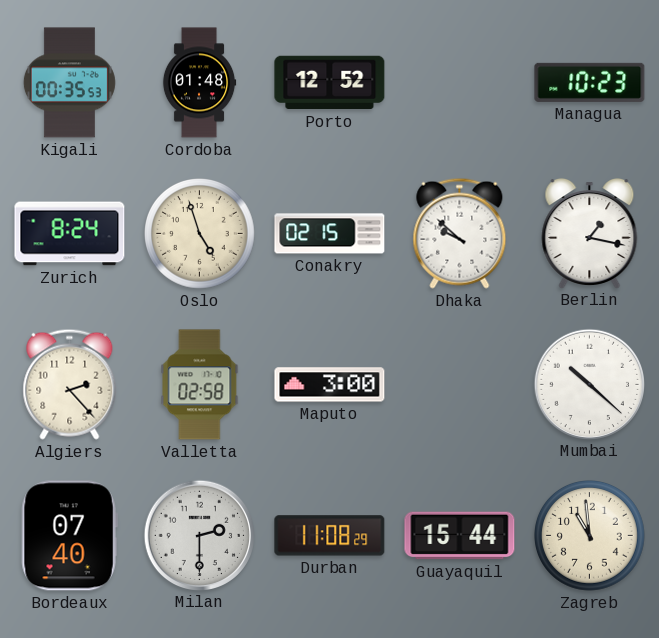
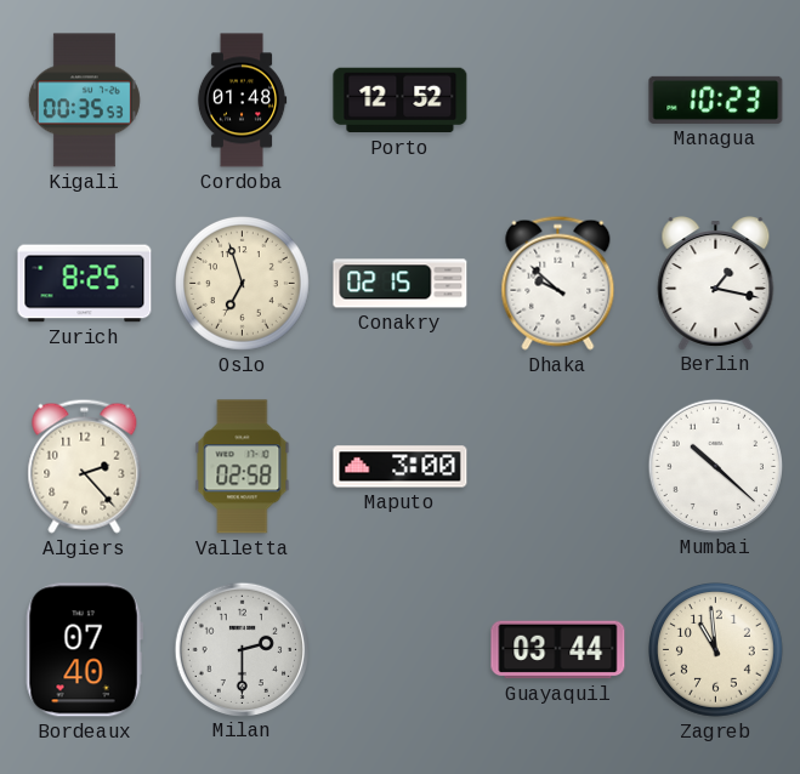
Zurich: 8:24 -> 8:25
Oslo: 4:57 -> 6:57
Durban: 11:08 -> none
Guayaquil: 15:44 -> 03:44
